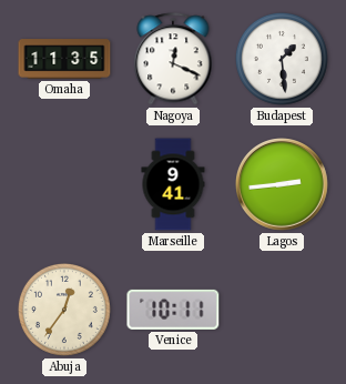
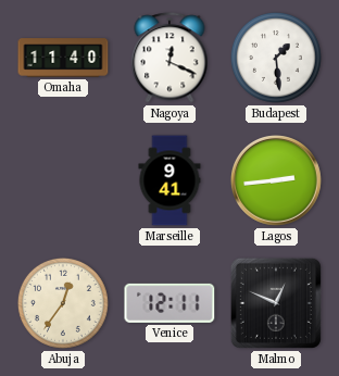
Omaha: 11:35 -> 11:40
Venice: 10:11 -> 12:11
Malmo: none -> 12:49
